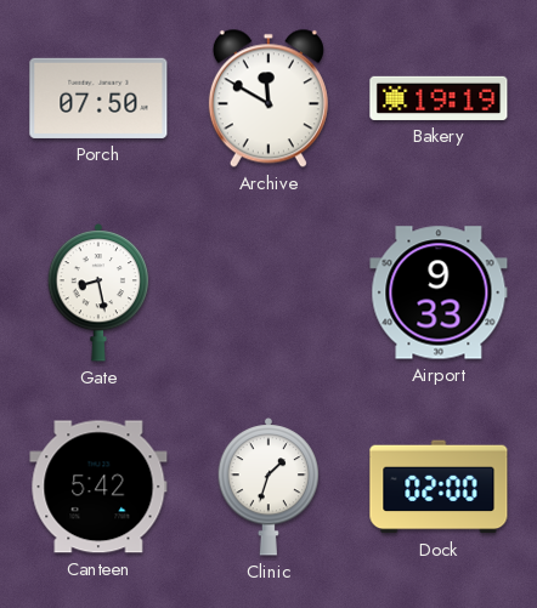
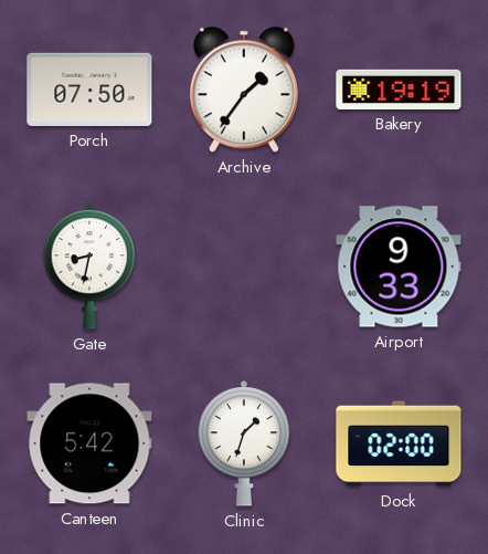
Archive: 11:50 -> 1:36
Gate: 8:28 -> 8:32
